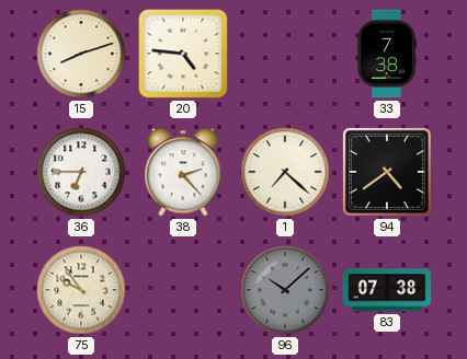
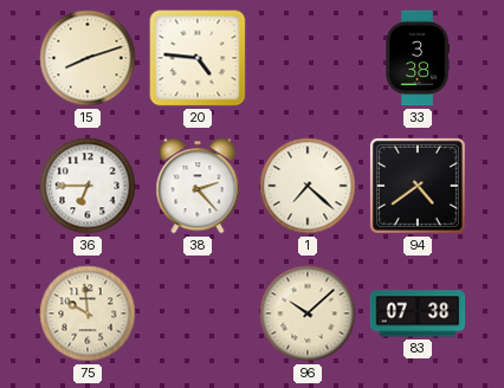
33: 7:38 -> 3:38
75: 9:54 -> 9:59
96 dial: grey -> cream
